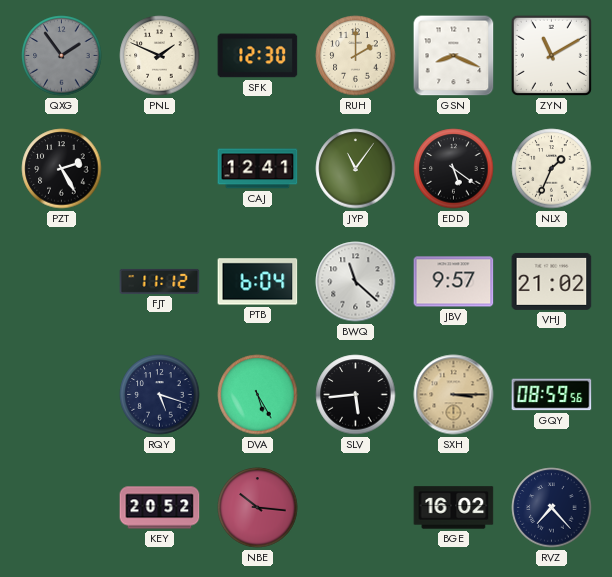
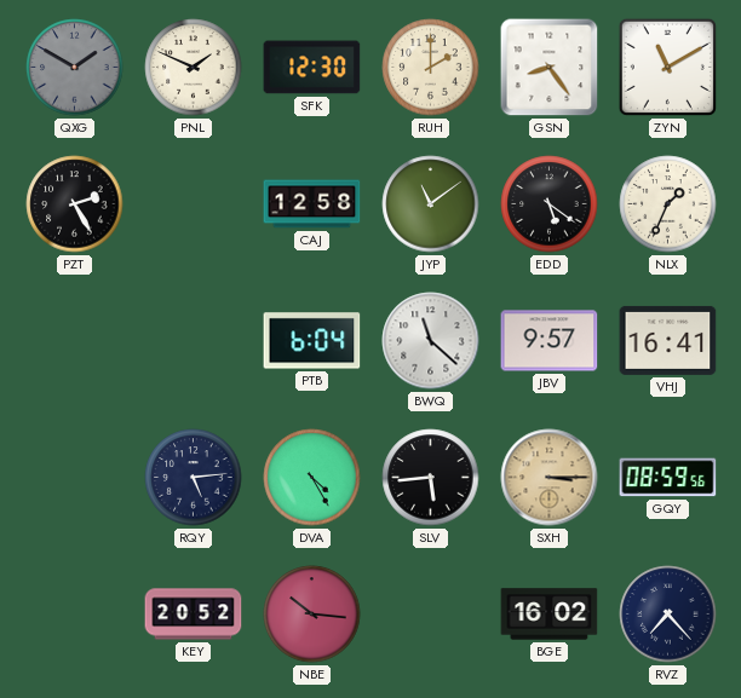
QXG: 1:54 -> 1:50
GSN: 8:19 -> 8:24
CAJ: 12:41 -> 12:58
JYP: 11:06 -> 11:09
FJT: 11:12 -> none
VHJ: 21:02 -> 16:41
RQY: 5:18 -> 5:14
DVA: 5:25 -> 4:25
